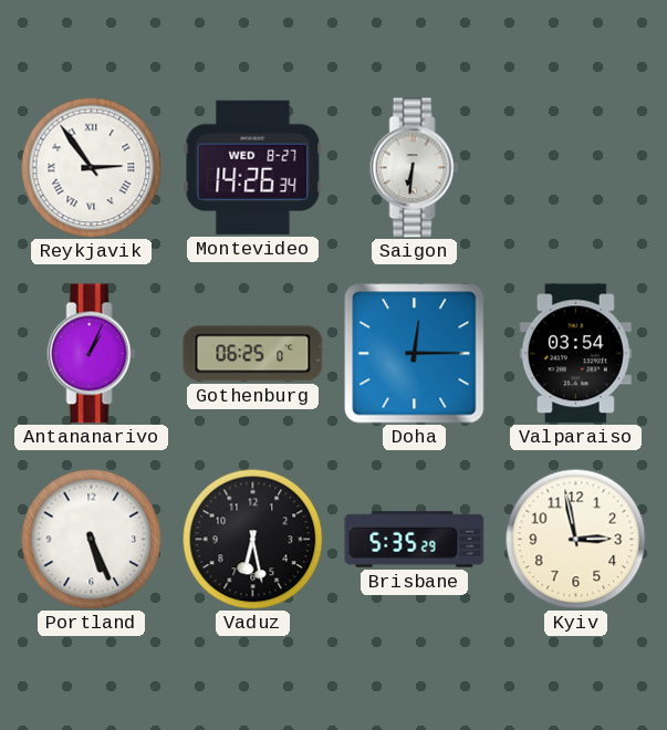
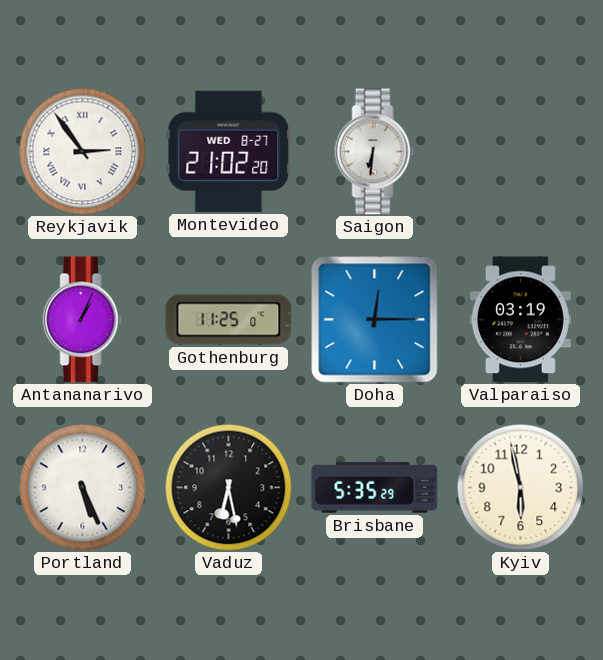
Montevideo: 14:26 -> 21:02
Gothenburg: 06:25 -> 11:25
Valparaiso: 03:54 -> 03:19
Kyiv: 2:58 -> 5:58
